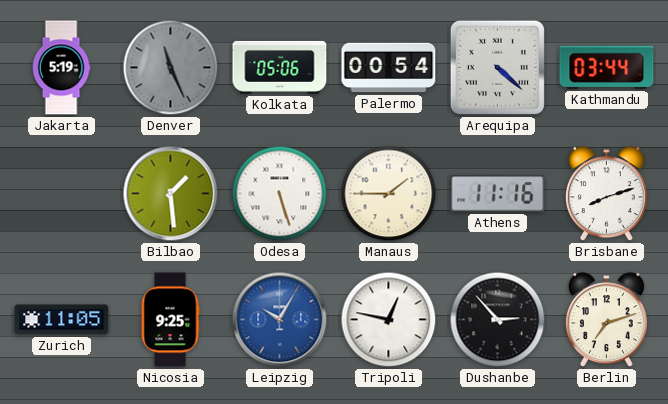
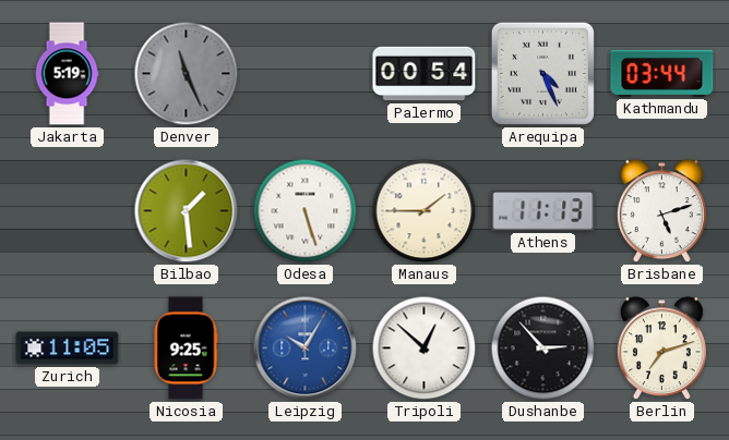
Kolkata: 05:06 -> none
Arequipa: 4:22 -> 4:26
Athens: 11:16 -> 11:13
Brisbane: 8:12 -> 5:12
Tripoli: 12:47 -> 12:52
